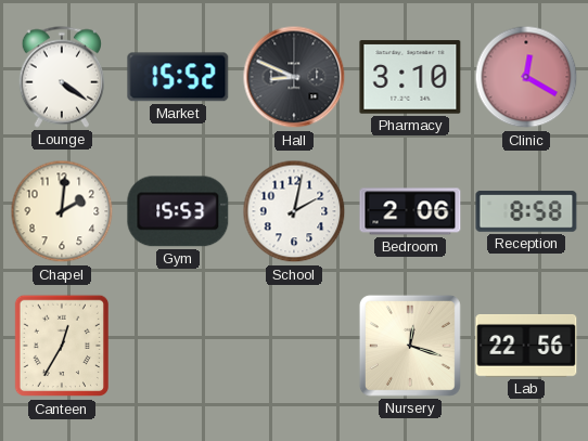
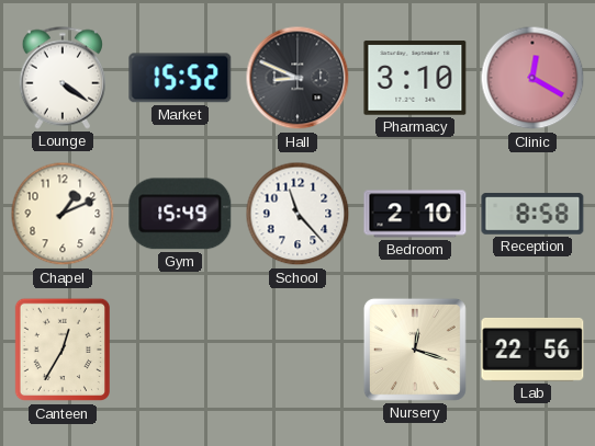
Chapel: 2:01 -> 1:11
Gym: 15:53 -> 15:49
School: 2:02 -> 11:23
Bedroom: 2:06 -> 2:10
